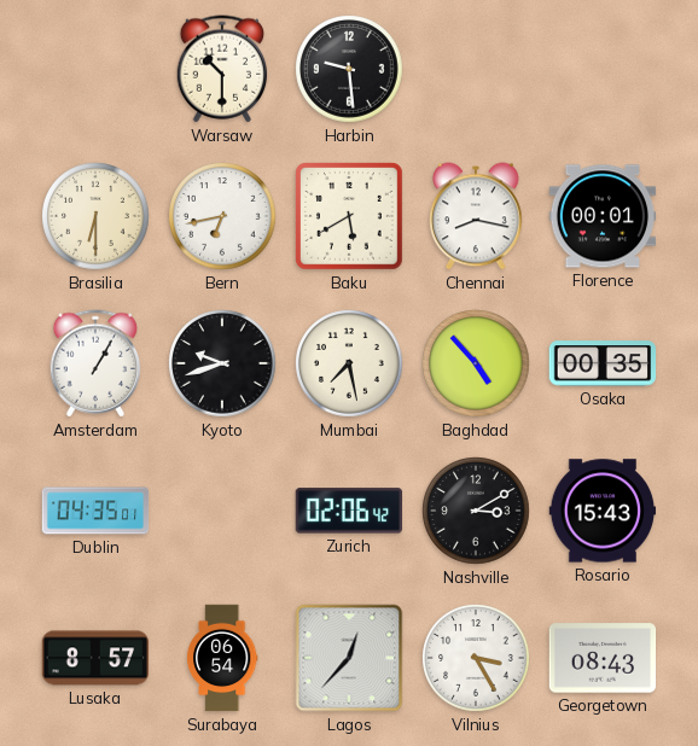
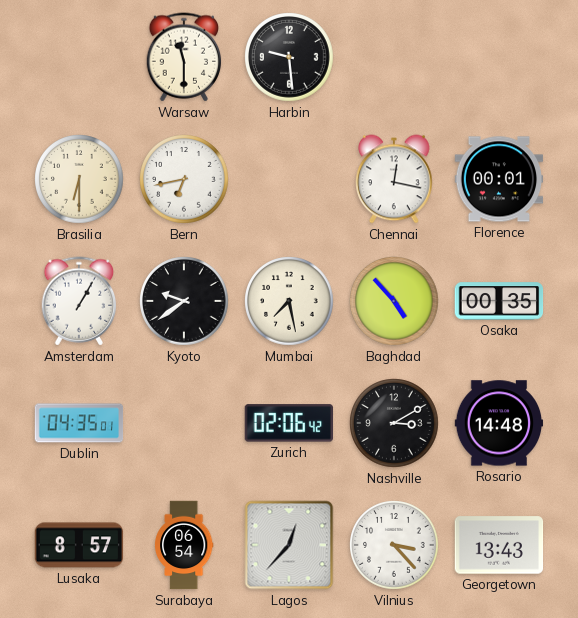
Warsaw: 10:30 -> 11:30
Baku: 5:40 -> none
Chennai: 8:17 -> 12:17
Kyoto: 9:42 -> 9:39
Rosario: 15:43 -> 14:48
Vilnius: 3:25 -> 3:23
Georgetown: 08:43 -> 13:43
